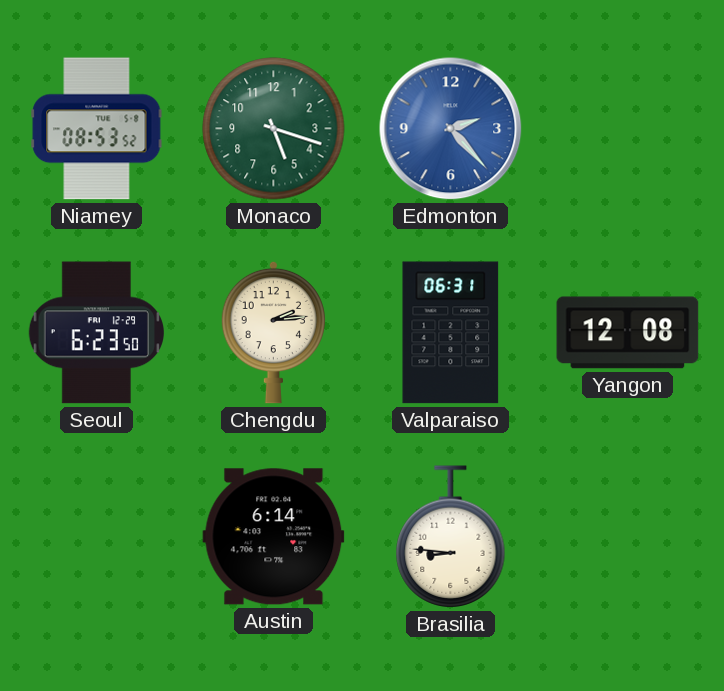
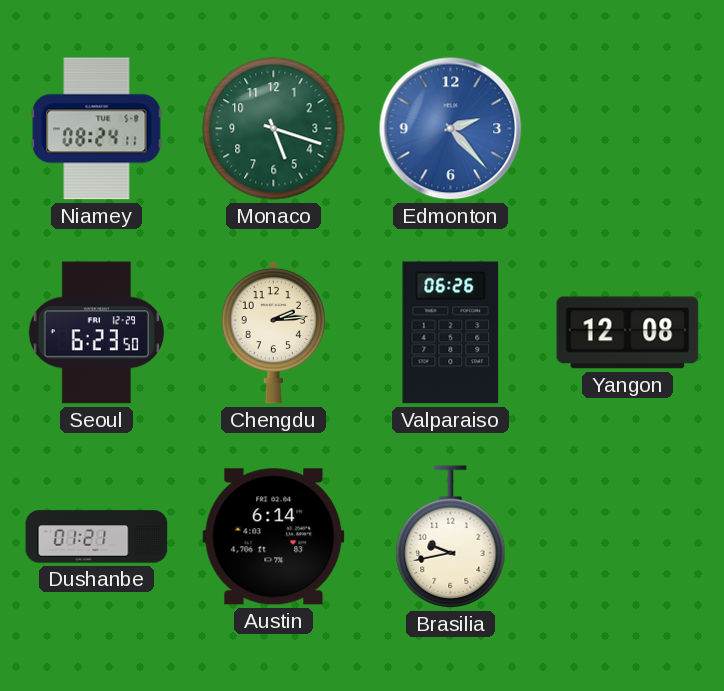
Niamey: 08:53 -> 08:24
Valparaiso: 06:31 -> 06:26
Dushanbe: none -> 01:21
Brasilia: 8:46 -> 9:43
